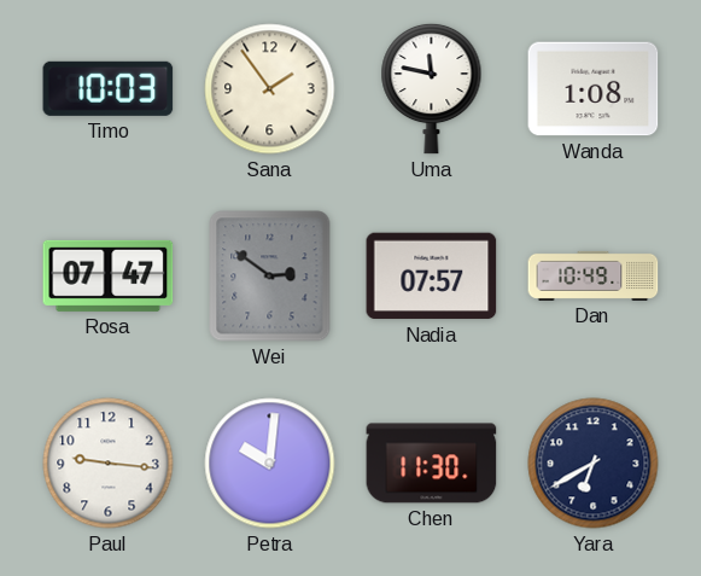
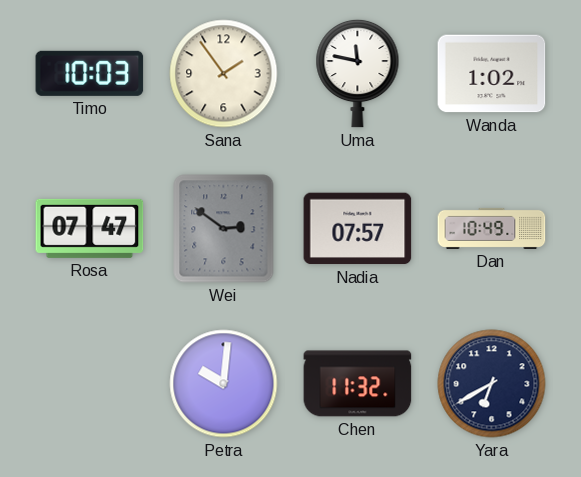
Wanda: 1:08 -> 1:02
Paul: 9:16 -> none
Chen: 11:30 -> 11:32
